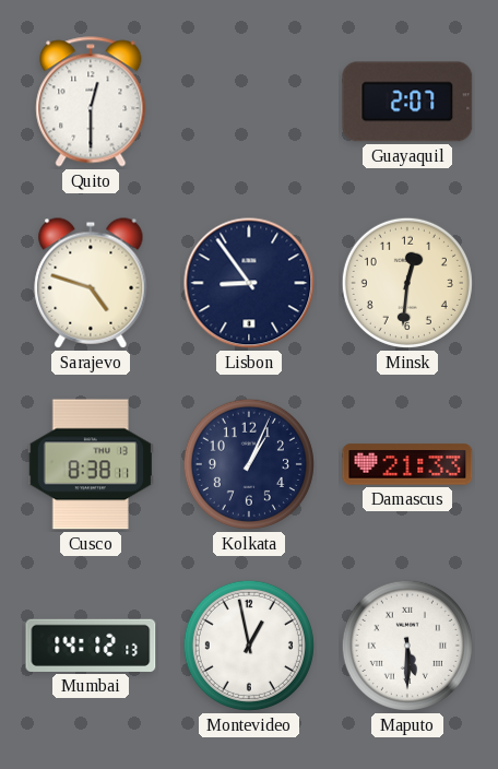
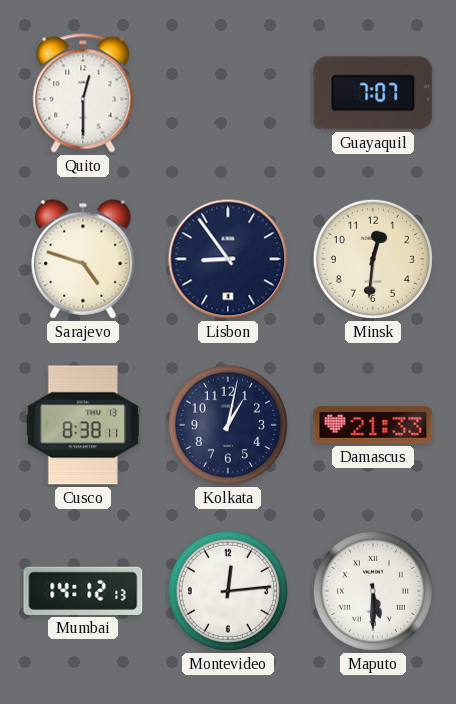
Guayaquil: 2:07 -> 7:07
Kolkata: 1:04 -> 1:02
Montevideo: 12:58 -> 12:14
